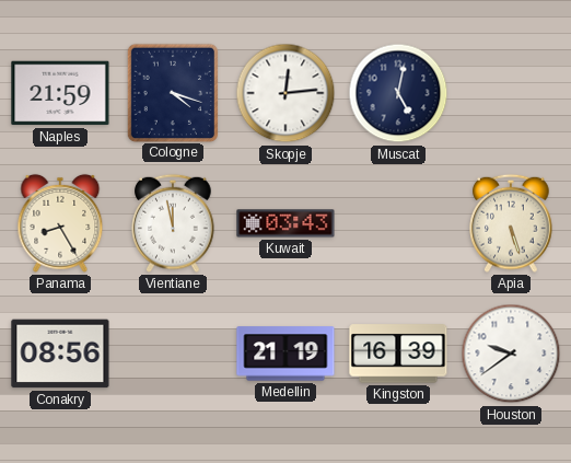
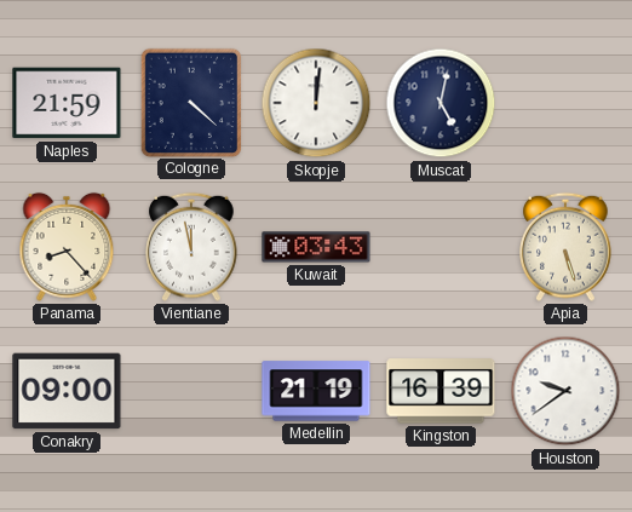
Cologne: 4:18 -> 4:22
Skopje: 12:14 -> 12:01
Panama: 8:25 -> 8:23
Conakry: 08:56 -> 09:00
